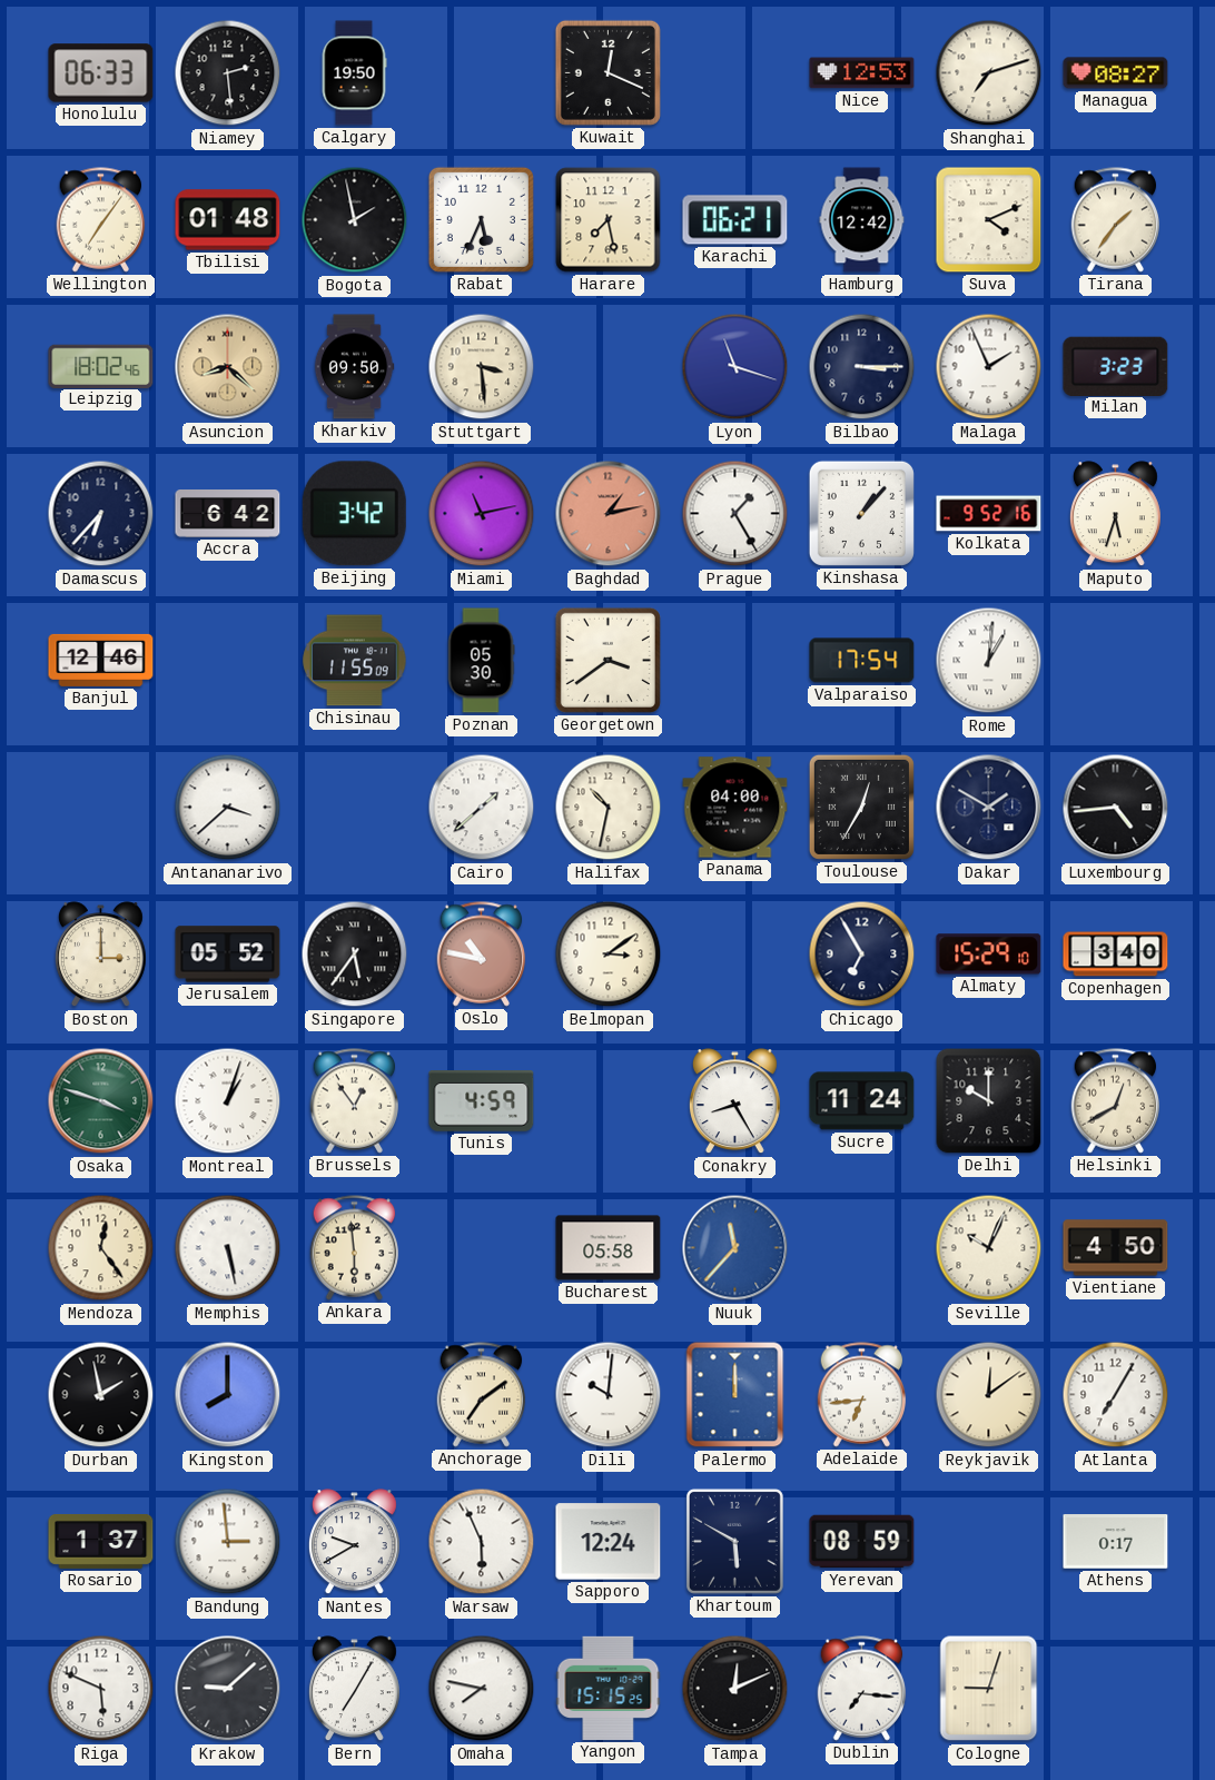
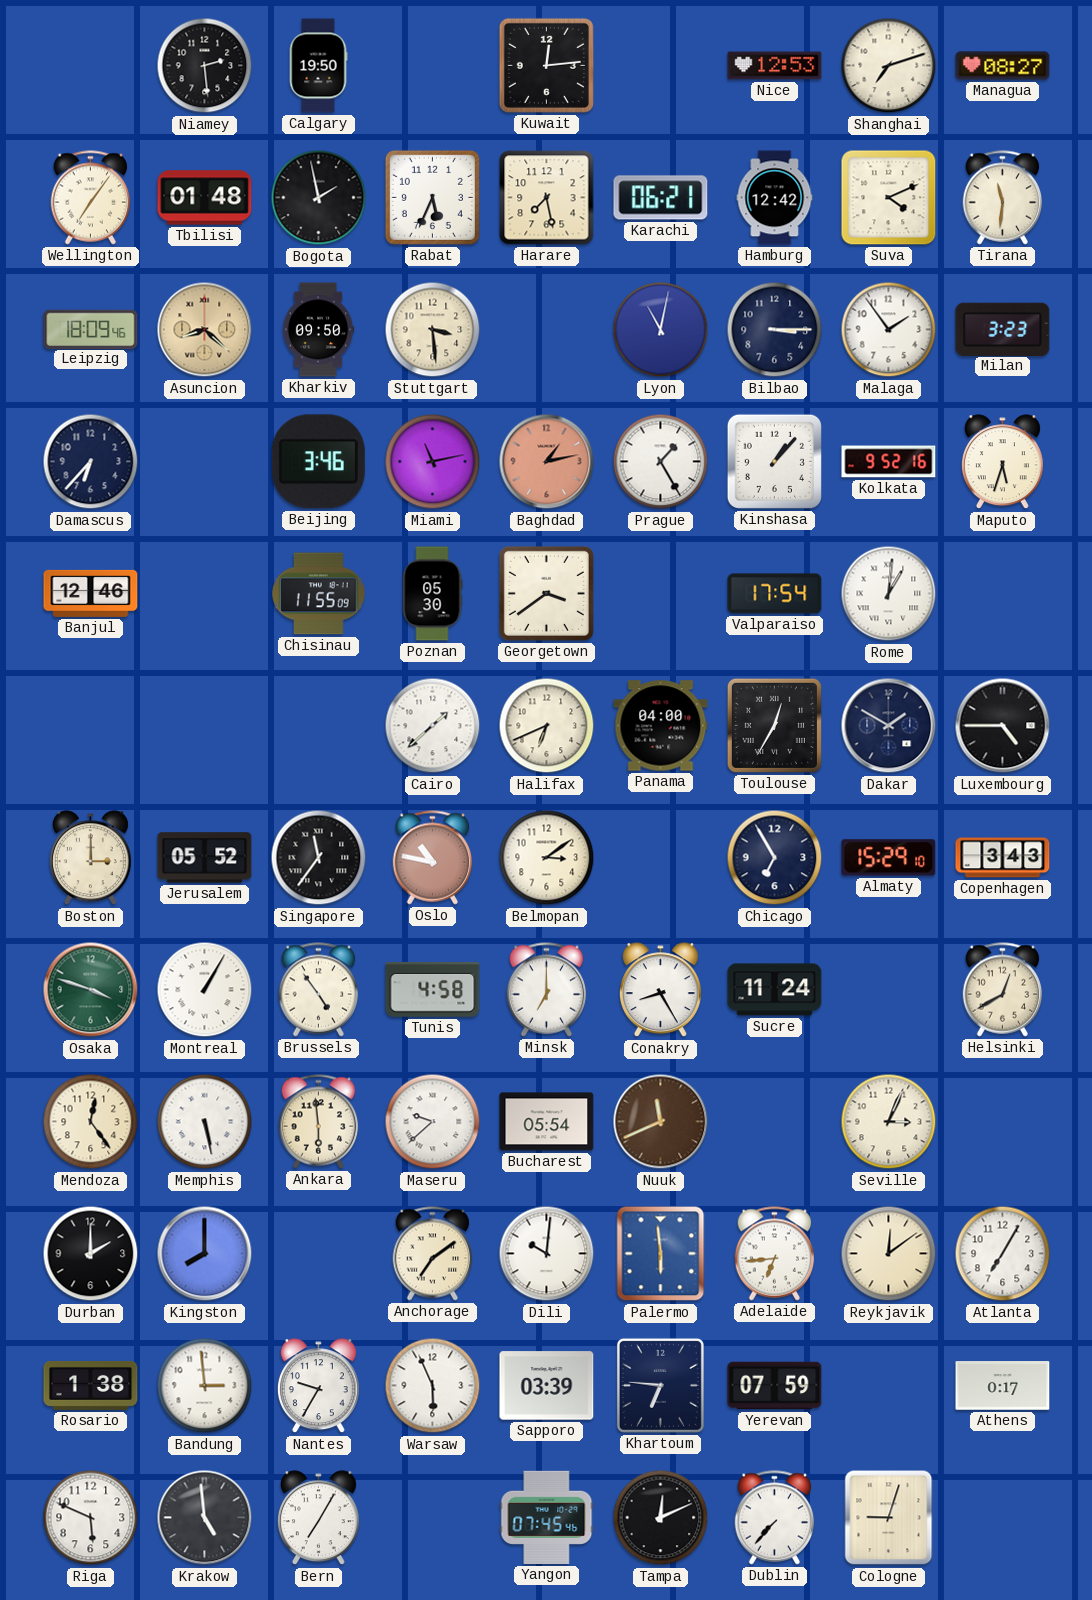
Honolulu: 06:33 -> none
Kuwait: 12:19 -> 12:14
Tirana: 1:36 -> 11:31
Leipzig: 18:02 -> 18:09
Lyon: 11:18 -> 11:02
Malaga: 1:56 -> 1:54
Accra: 6:42 -> none
Beijing: 3:42 -> 3:46
Antananarivo: 3:38 -> none
Halifax: 10:32 -> 6:41
Luxembourg: 4:44 -> 4:45
Singapore: 5:36 -> 11:36
Copenhagen: 3:40 -> 3:43
Montreal: 1:03 -> 1:05
Brussels: 12:54 -> 4:54
Tunis: 4:59 -> 4:58
Minsk: none -> 7:00
Delhi: 10:00 -> none
Maseru: none -> 9:38
Bucharest: 05:58 -> 05:54
Nuuk: 11:37 -> 11:41
Nuuk dial: blue -> brown
Seville: 10:04 -> 3:04
Vientiane: 4:50 -> none
Durban: 1:58 -> 2:00
Palermo: 12:00 -> 5:59
Rosario: 1:37 -> 1:38
Nantes: 9:40 -> 9:35
Sapporo: 12:24 -> 03:39
Khartoum: 5:50 -> 6:46
Yerevan: 08:59 -> 07:59
Krakow: 9:08 -> 4:59
Omaha: 7:47 -> none
Yangon: 15:15 -> 07:45
Dublin: 7:16 -> 7:37
